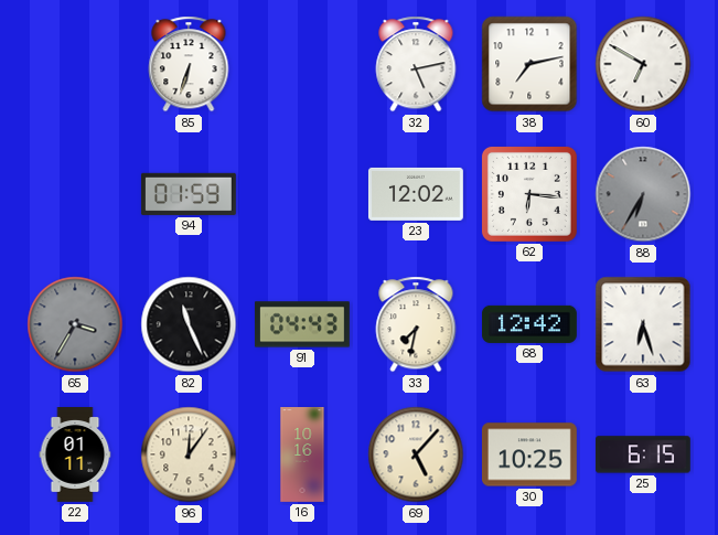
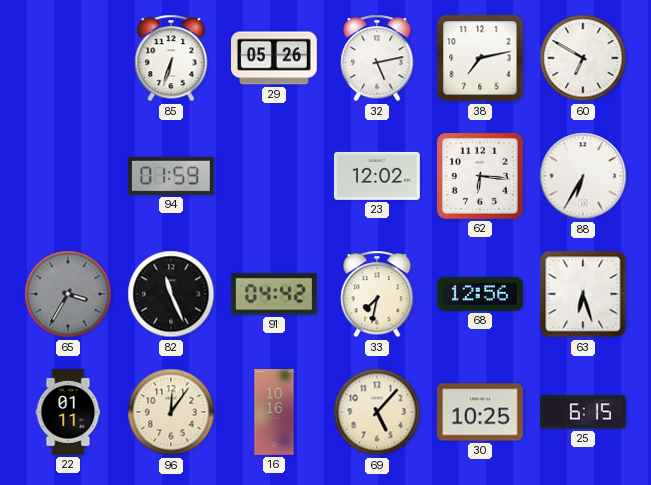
29: none -> 05:26
88 dial: grey -> white
91: 04:43 -> 04:42
68: 12:42 -> 12:56
